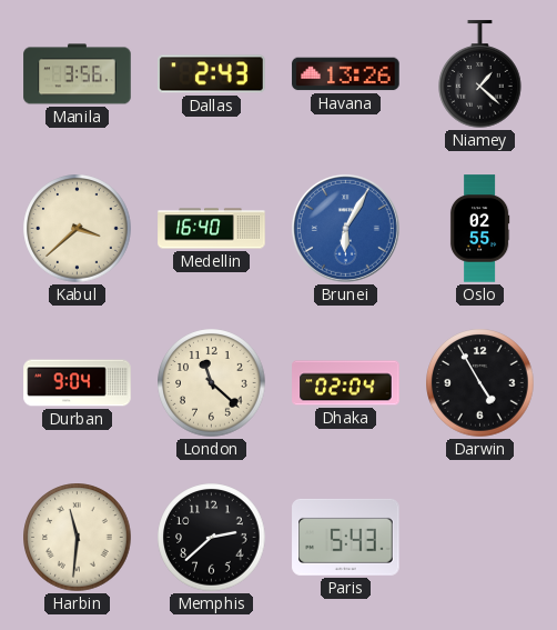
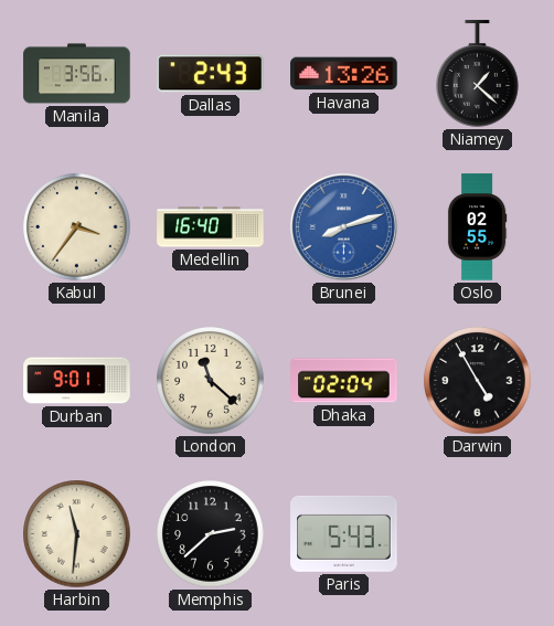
Kabul: 3:38 -> 3:36
Brunei: 6:05 -> 8:12
Durban: 9:04 -> 9:01
